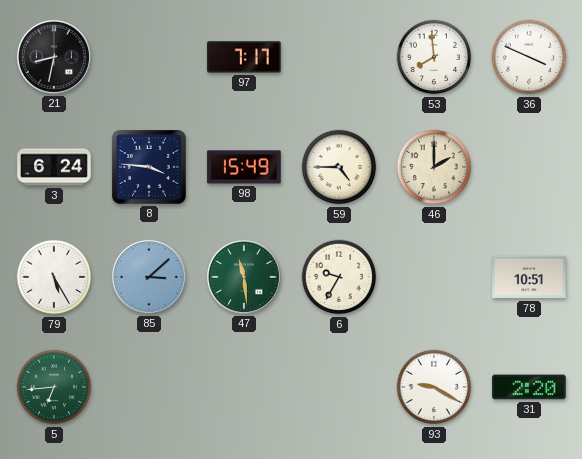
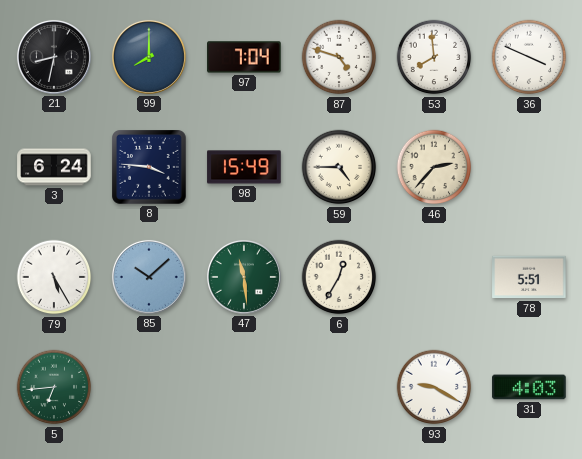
99: none -> 8:00
97: 7:17 -> 7:04
87: none -> 4:48
46: 2:00 -> 2:37
85: 3:08 -> 10:08
6: 9:35 -> 12:35
78: 10:51 -> 5:51
31: 2:20 -> 4:03
